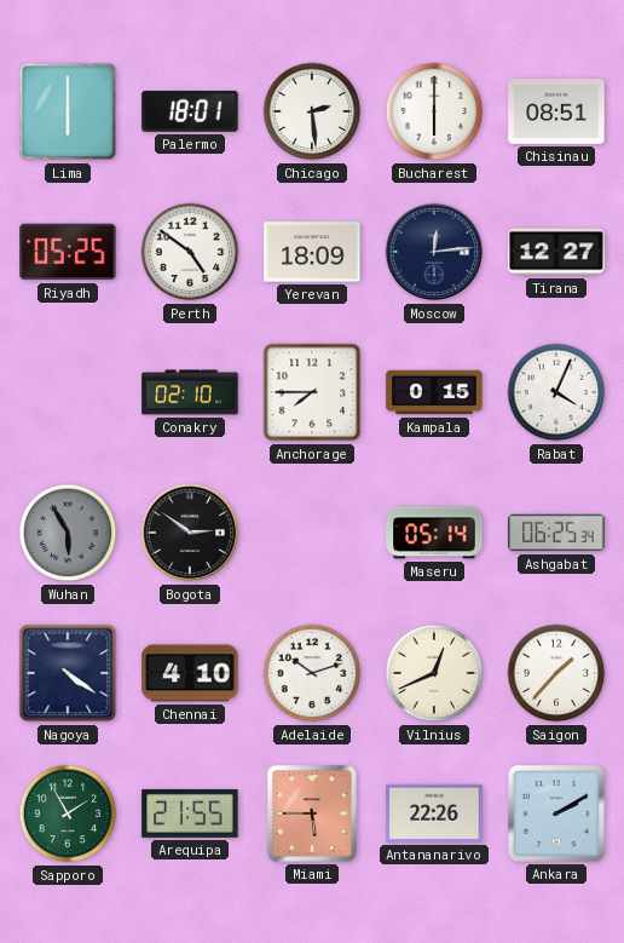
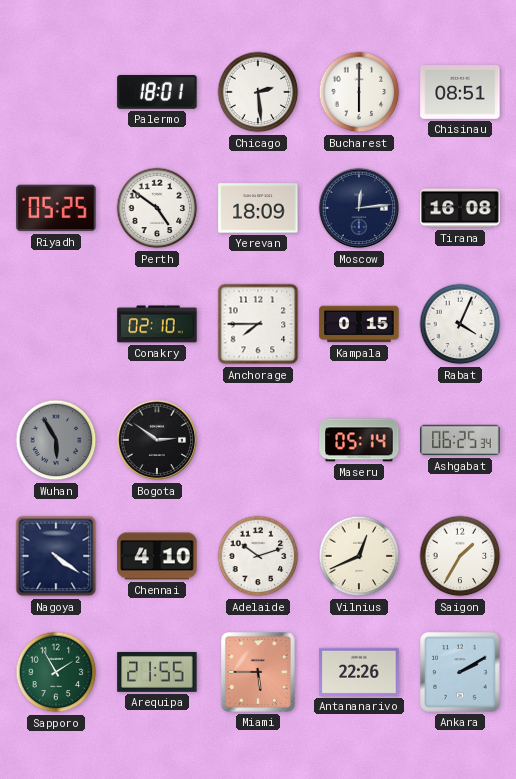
Lima: 6:00 -> none
Tirana: 12:27 -> 16:08
Saigon: 1:37 -> 1:35
